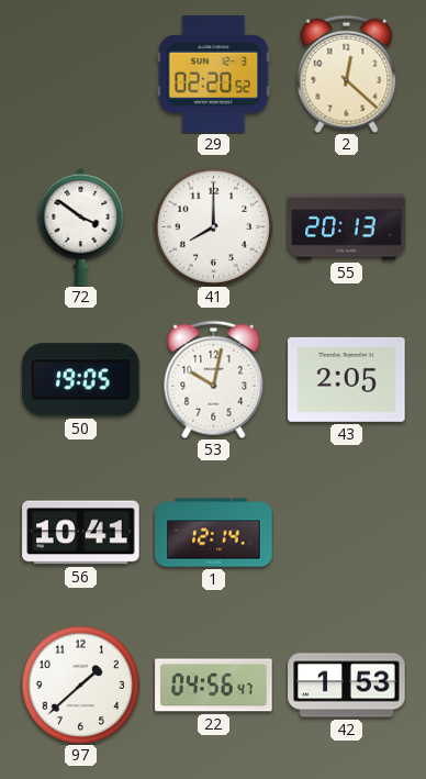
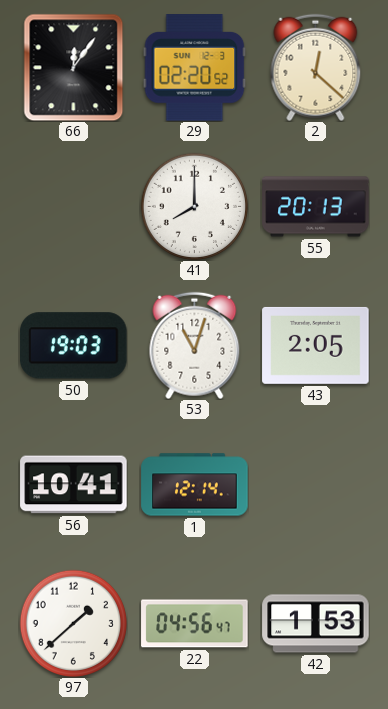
66: none -> 12:06
72: 3:51 -> none
50: 19:05 -> 19:03
53: 10:02 -> 11:03
